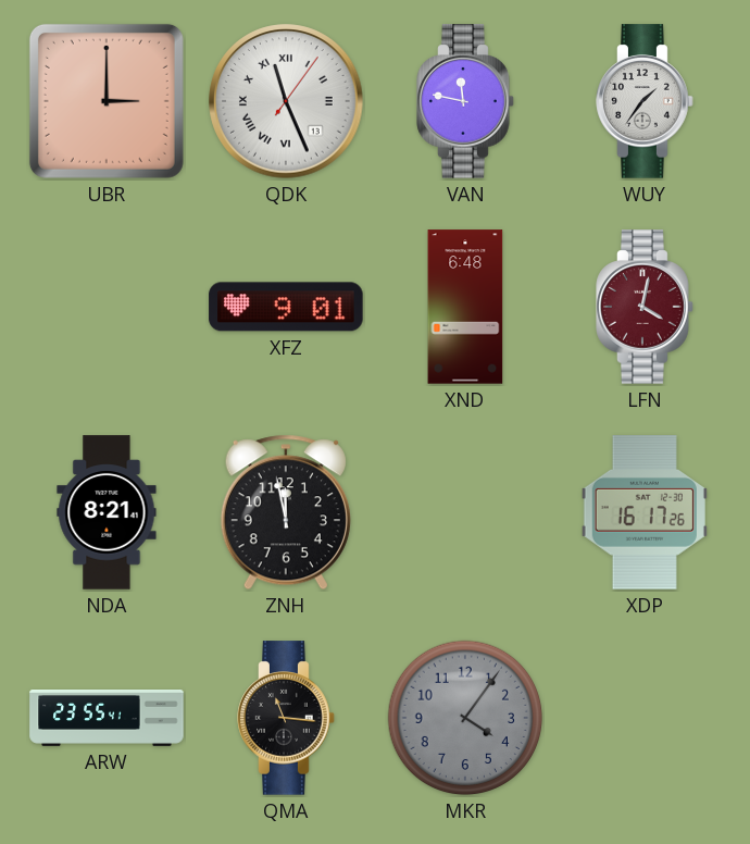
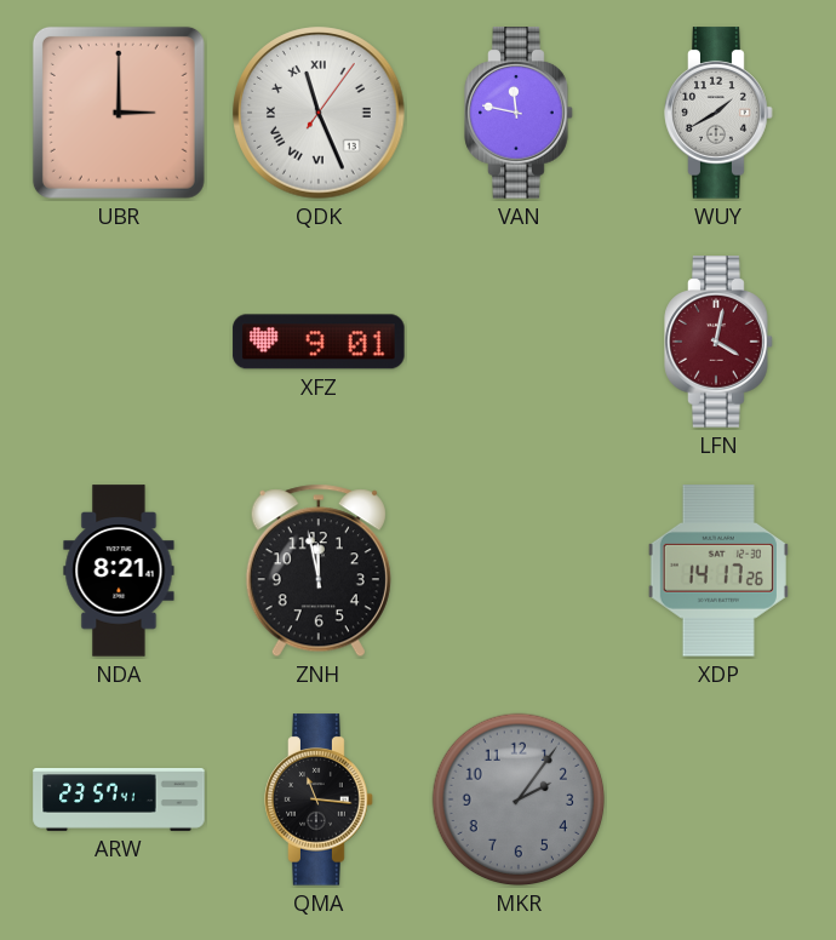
WUY: 1:36 -> 1:40
XND: 6:48 -> none
XDP: 16:17 -> 14:17
ARW: 23:55 -> 23:57
MKR: 4:06 -> 2:06
